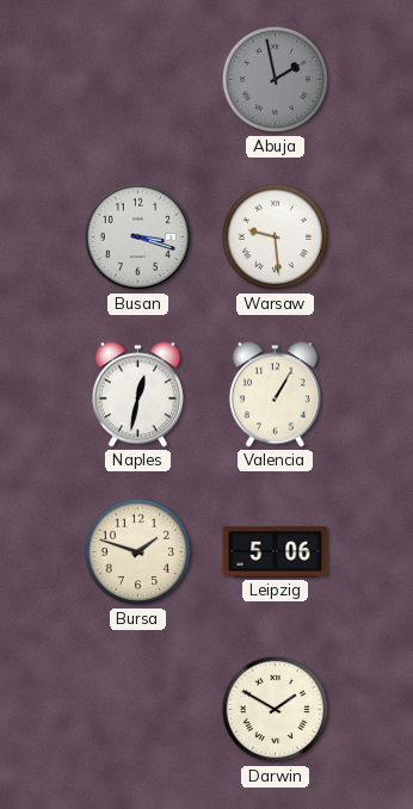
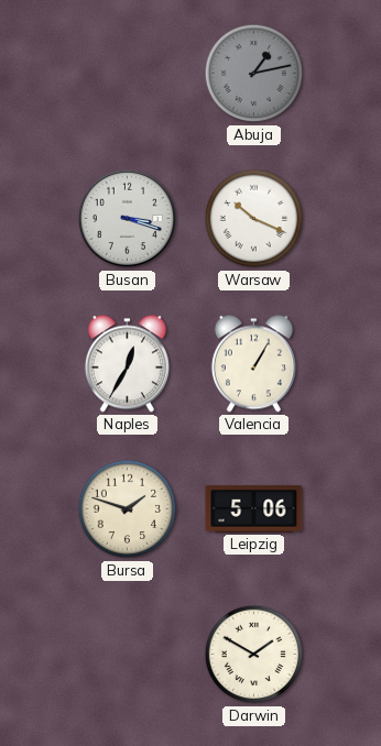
Abuja: 1:58 -> 1:13
Warsaw: 9:29 -> 10:19
Naples: 12:32 -> 12:35
